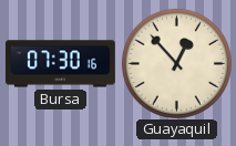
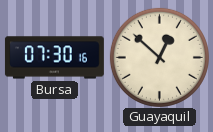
Guayaquil: 12:53 -> 12:52
